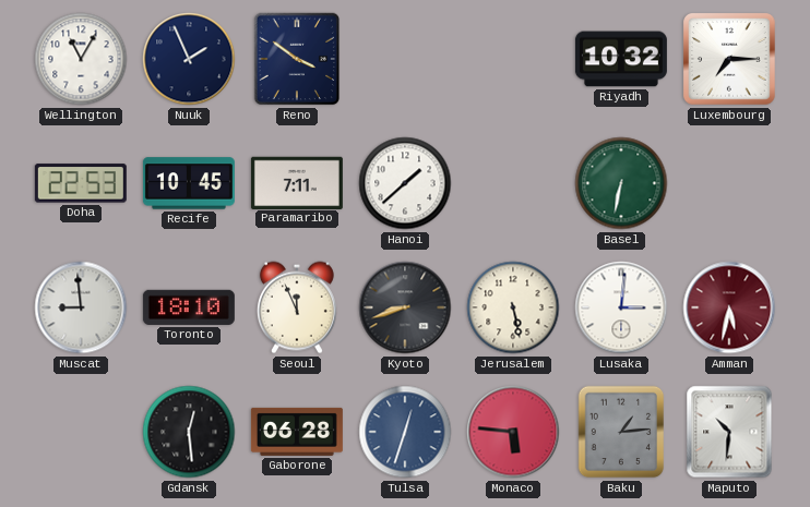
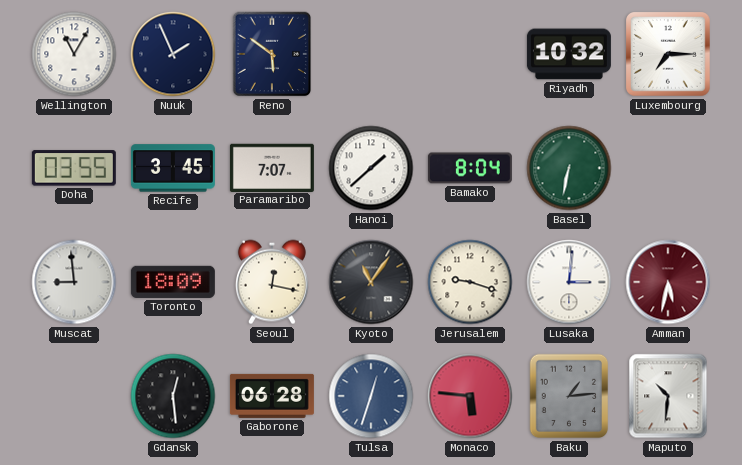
Reno: 3:51 -> 5:51
Doha: 22:53 -> 03:55
Recife: 10:45 -> 3:45
Paramaribo: 7:11 -> 7:07
Bamako: none -> 8:04
Toronto: 18:10 -> 18:09
Seoul: 11:56 -> 12:17
Kyoto: 8:42 -> 11:06
Jerusalem: 5:28 -> 9:18
